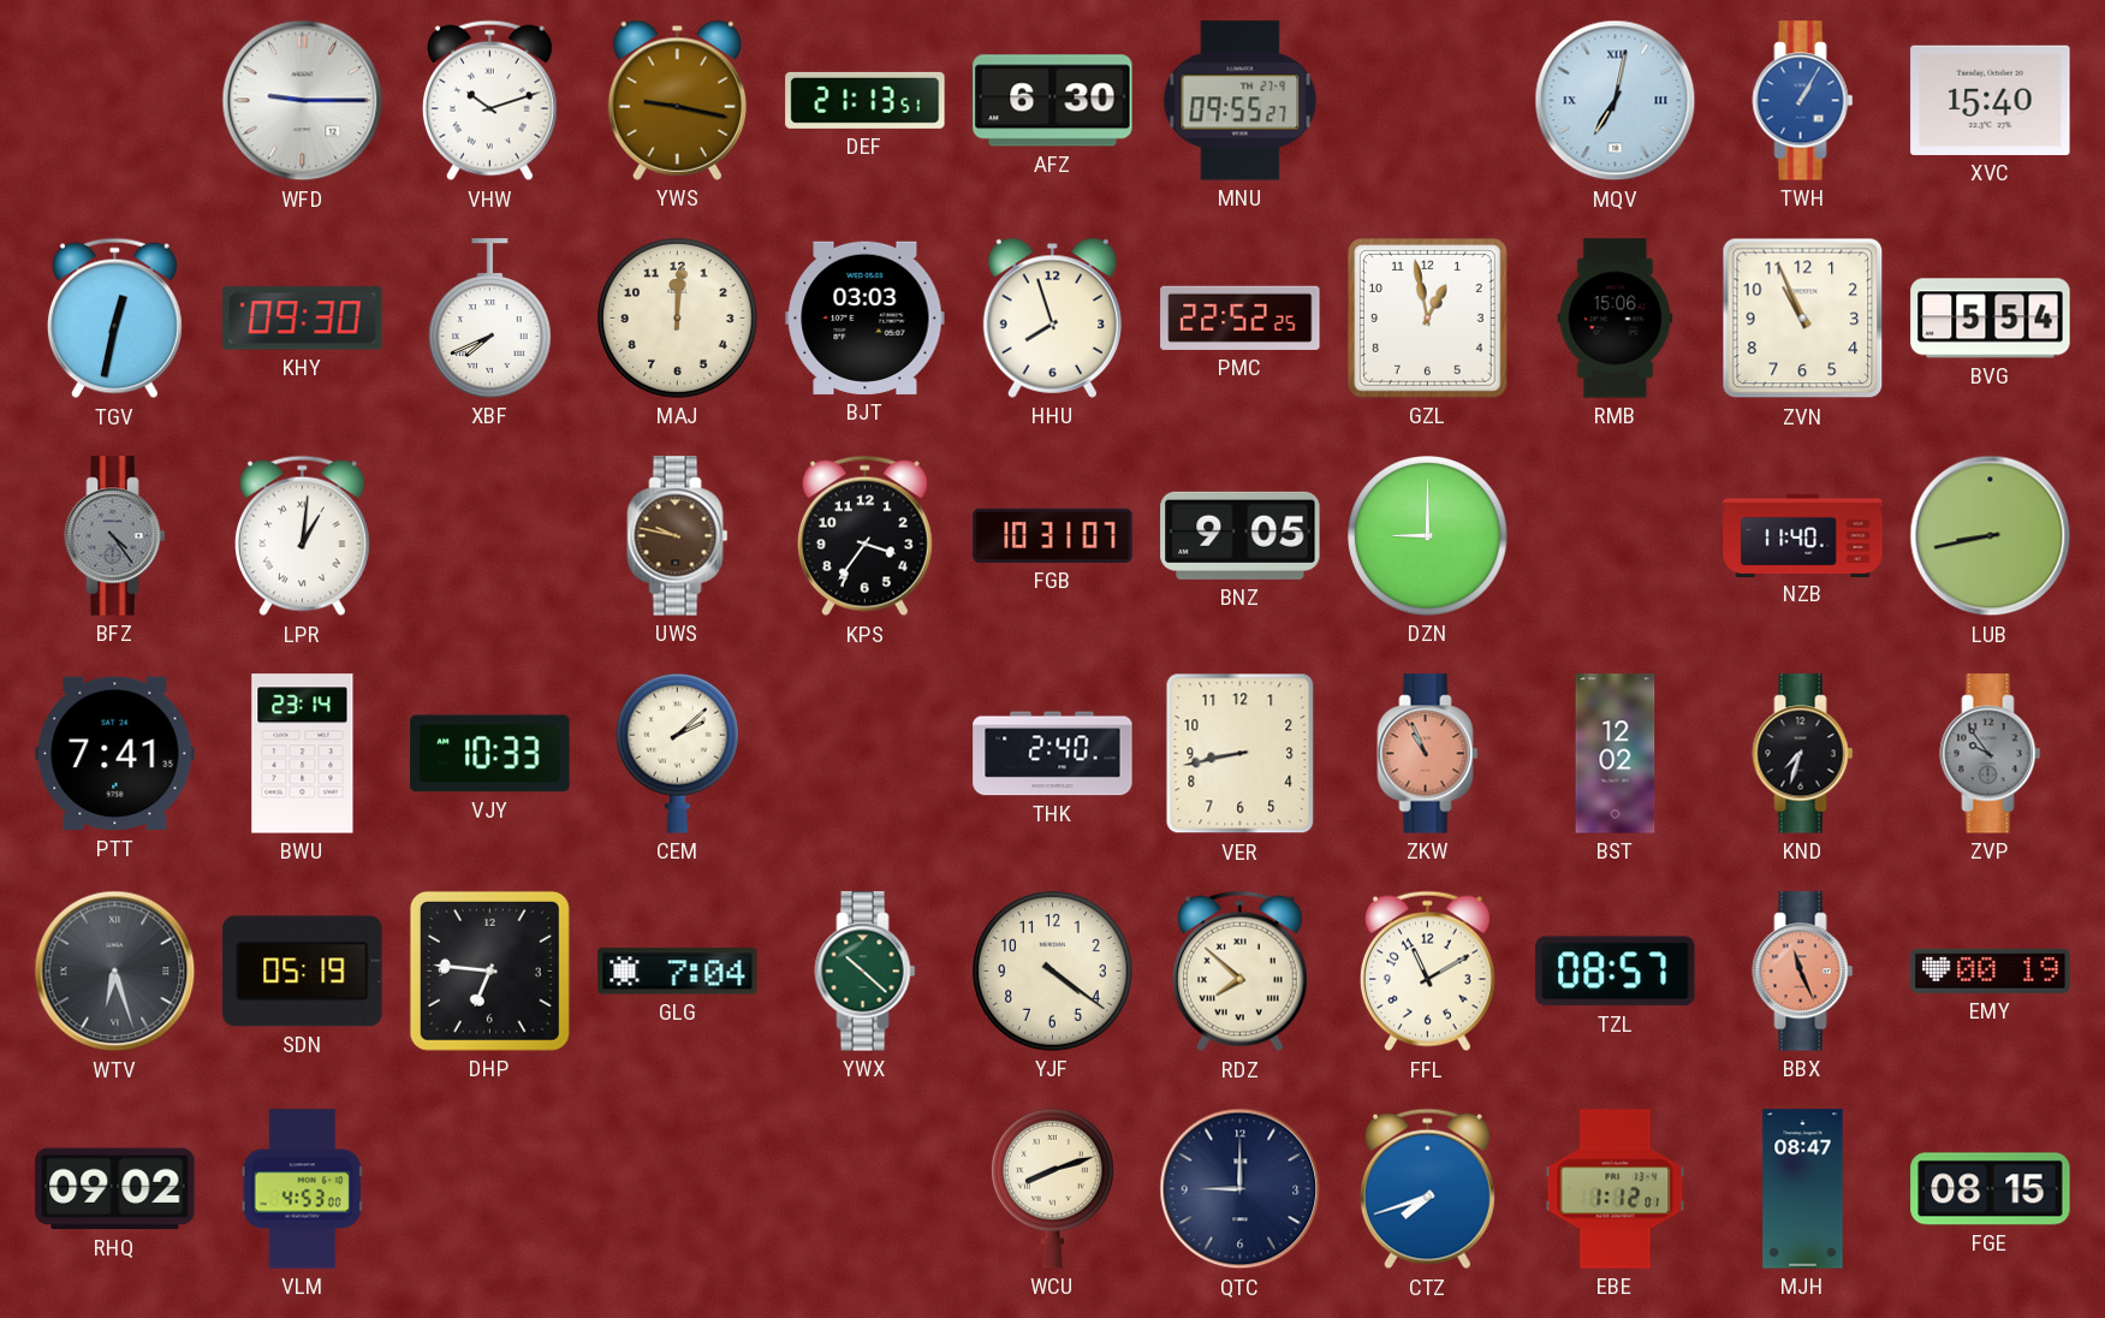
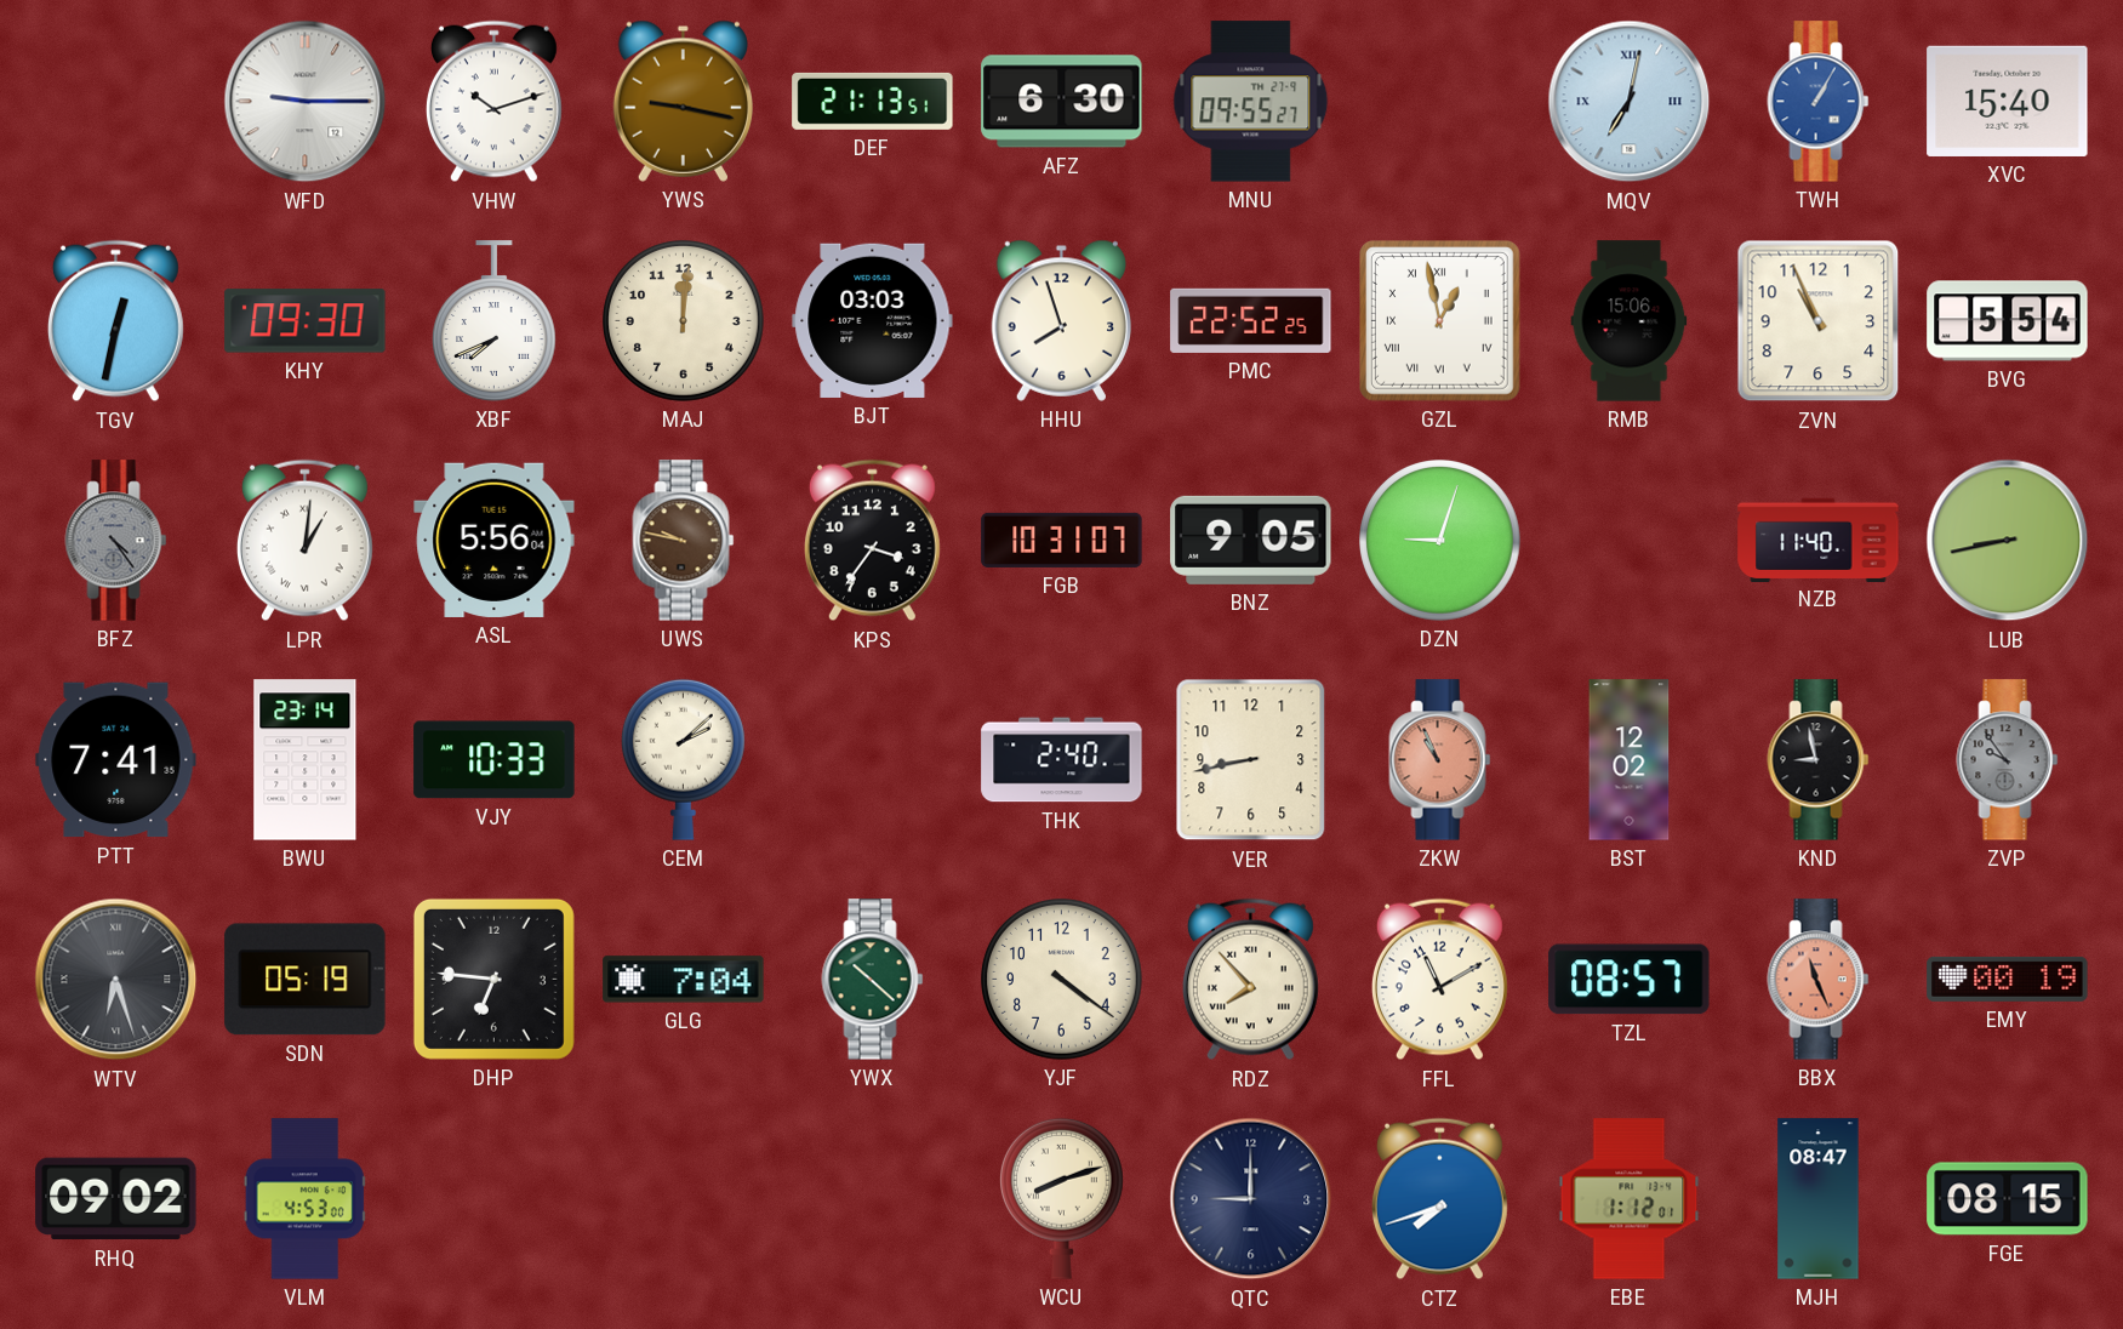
GZL numerals: Arabic -> Roman
ASL: none -> 5:56
DZN: 9:00 -> 9:03
KND: 7:33 -> 8:58
RDZ: 7:52 -> 7:53
